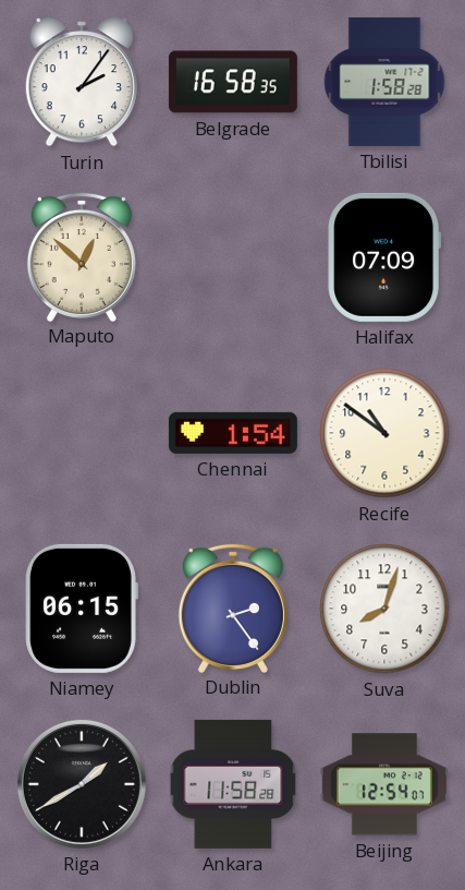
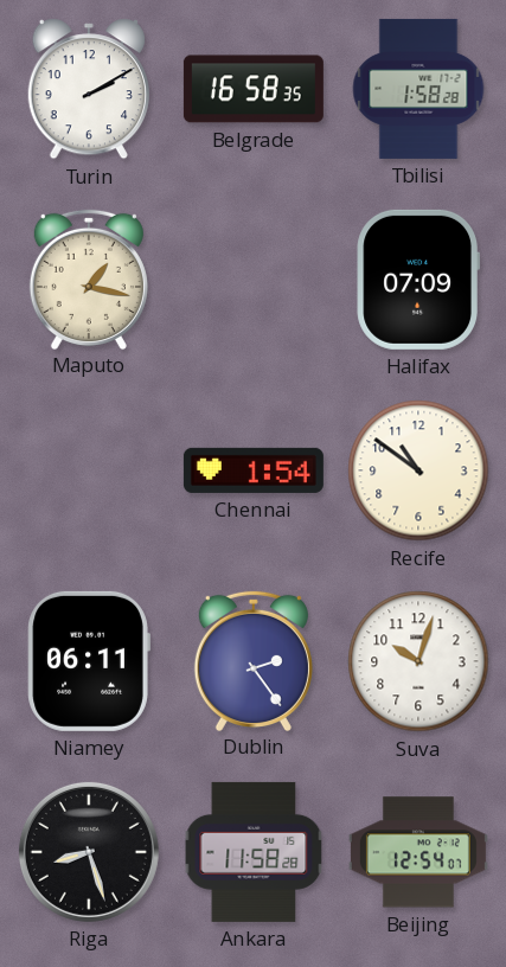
Turin: 2:06 -> 2:10
Maputo: 12:52 -> 1:17
Niamey: 06:15 -> 06:11
Suva: 8:03 -> 10:03
Riga: 1:40 -> 8:27
